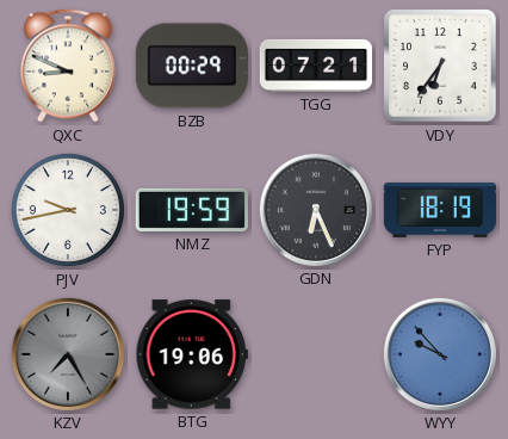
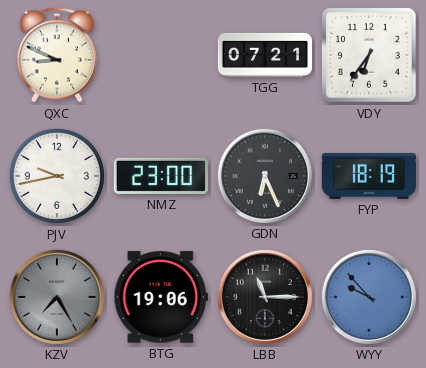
BZB: 00:29 -> none
NMZ: 19:59 -> 23:00
LBB: none -> 11:15
